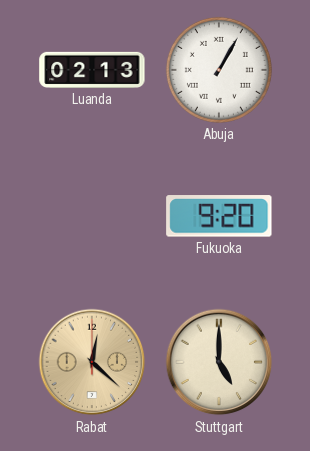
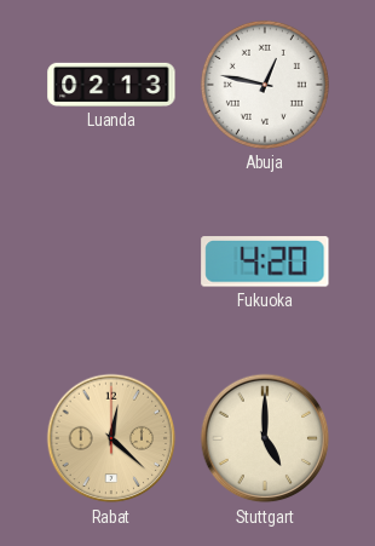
Abuja: 1:05 -> 12:47
Fukuoka: 9:20 -> 4:20
